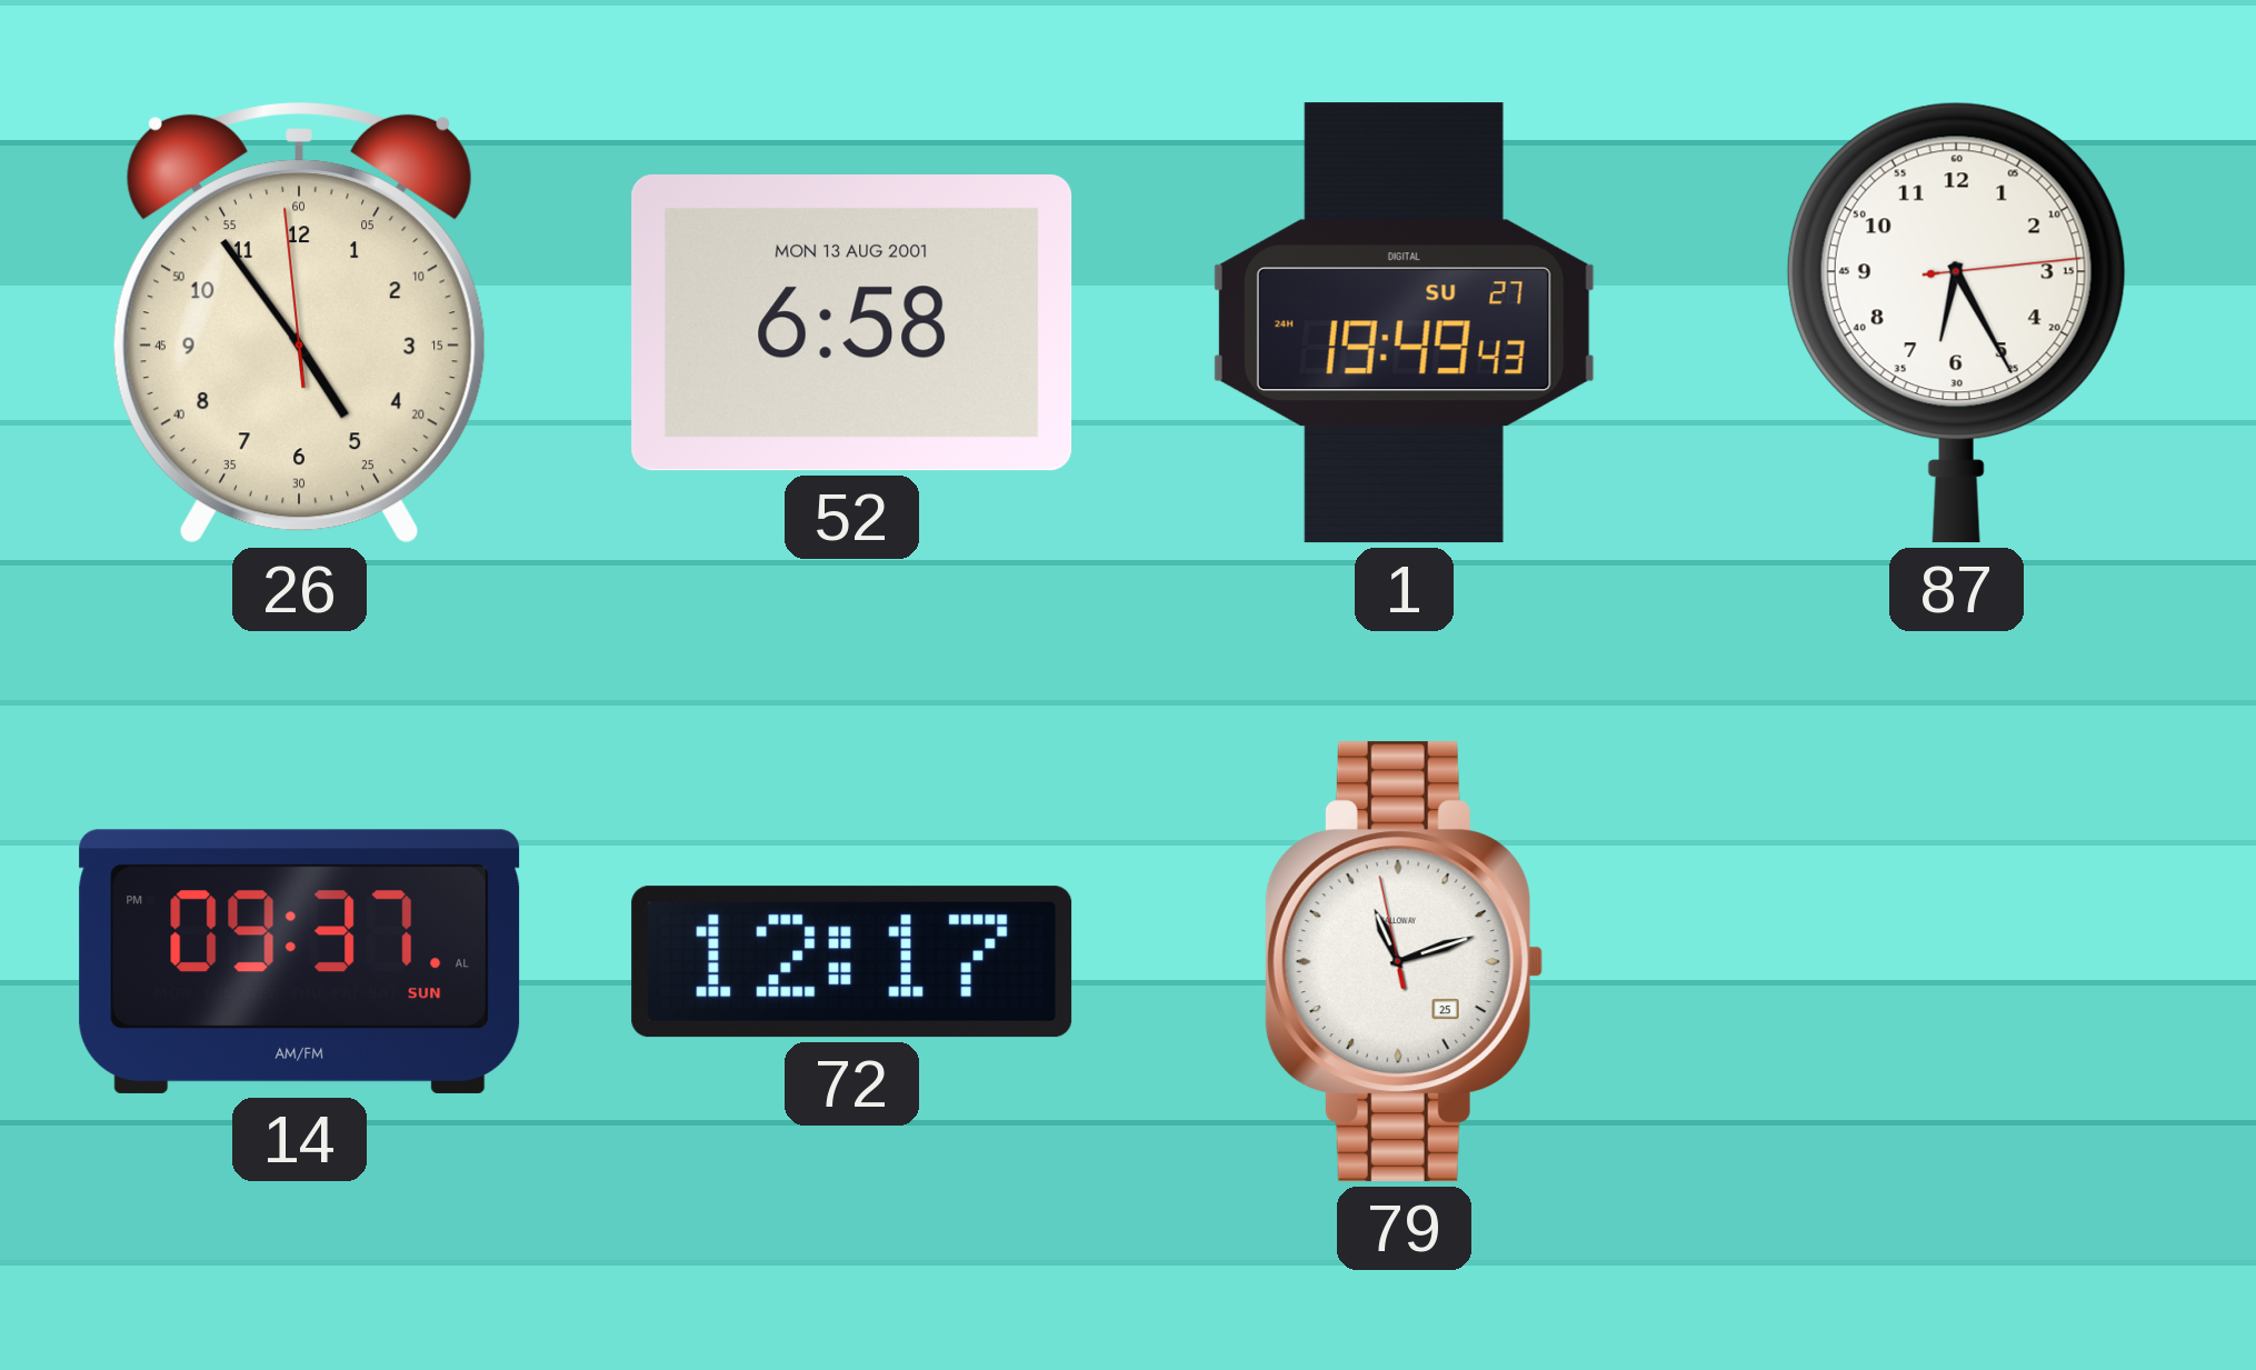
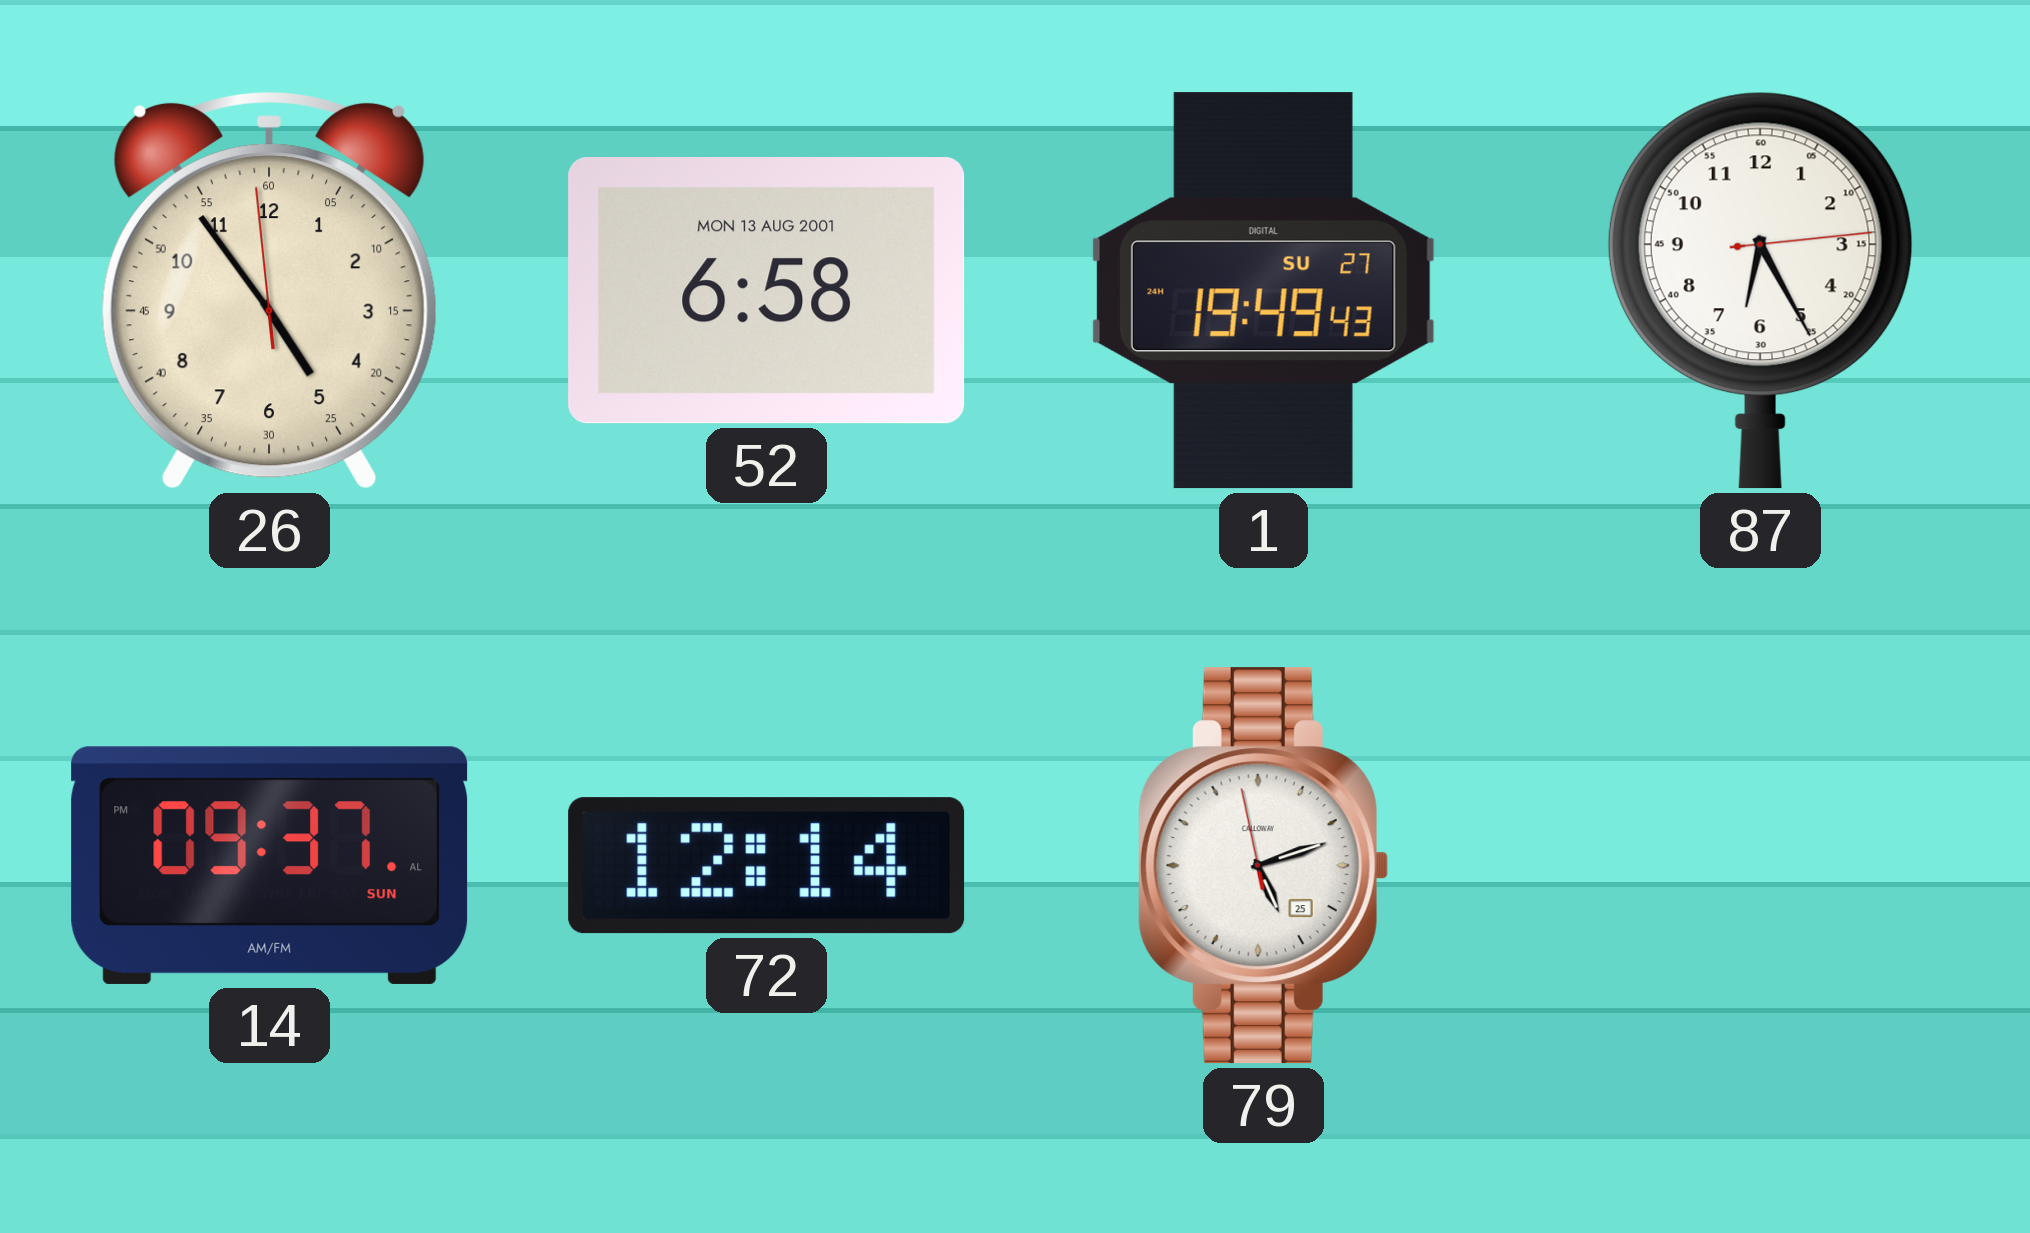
72: 12:17 -> 12:14
79: 11:11 -> 5:11
